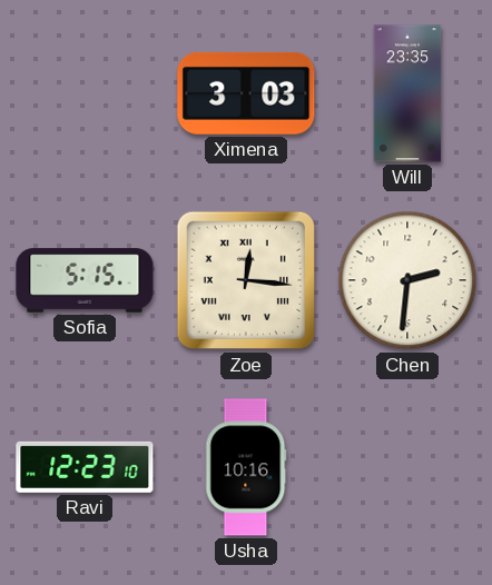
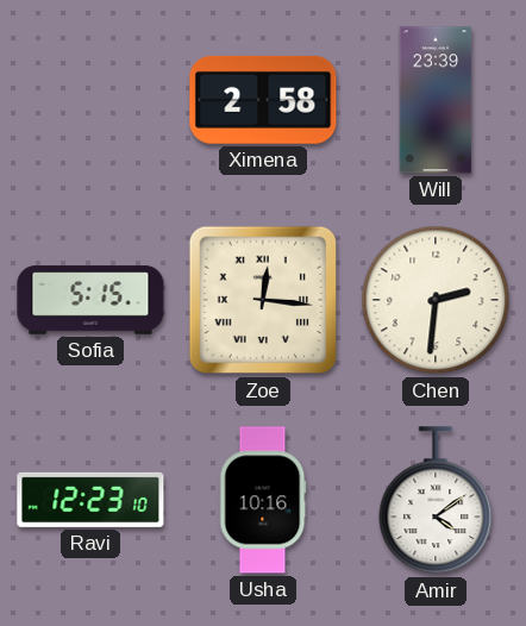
Ximena: 3:03 -> 2:58
Will: 23:35 -> 23:39
Amir: none -> 4:09
